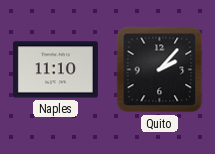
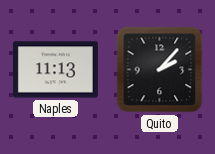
Naples: 11:10 -> 11:13
